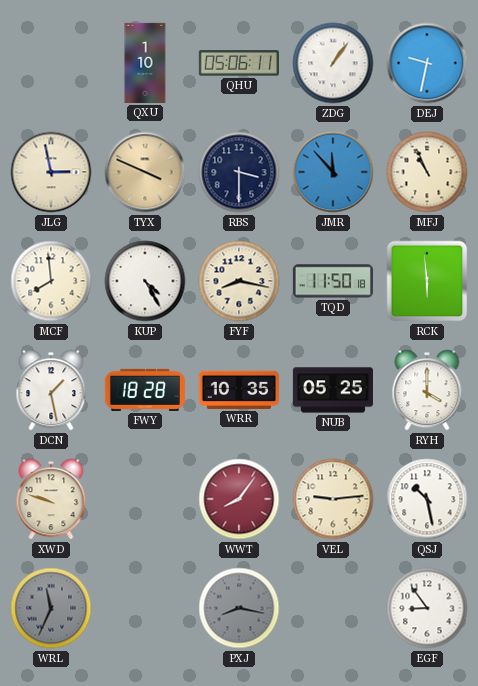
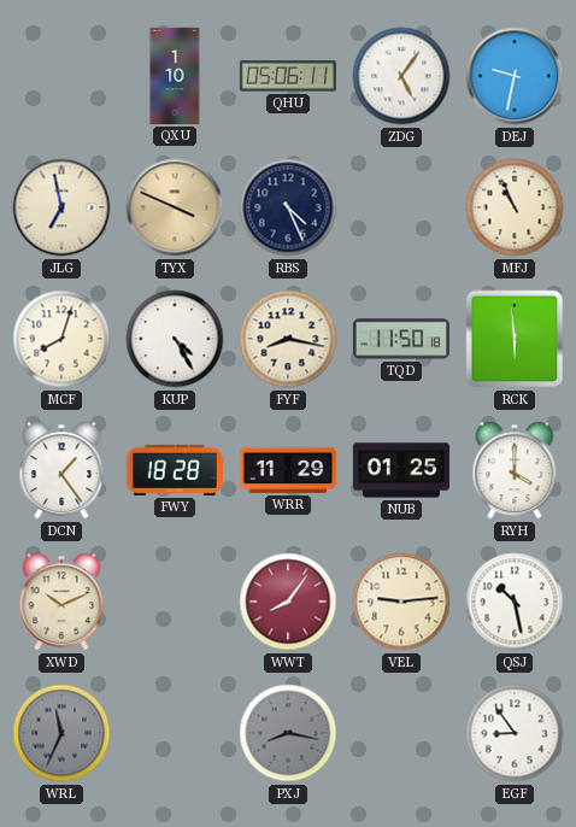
ZDG: 1:06 -> 5:06
JLG: 2:58 -> 6:58
RBS: 3:30 -> 4:26
JMR: 11:53 -> none
MCF: 7:59 -> 8:03
DCN: 1:28 -> 1:24
WRR: 10:35 -> 11:29
NUB: 05:25 -> 01:25
XWD: 9:48 -> 10:11
